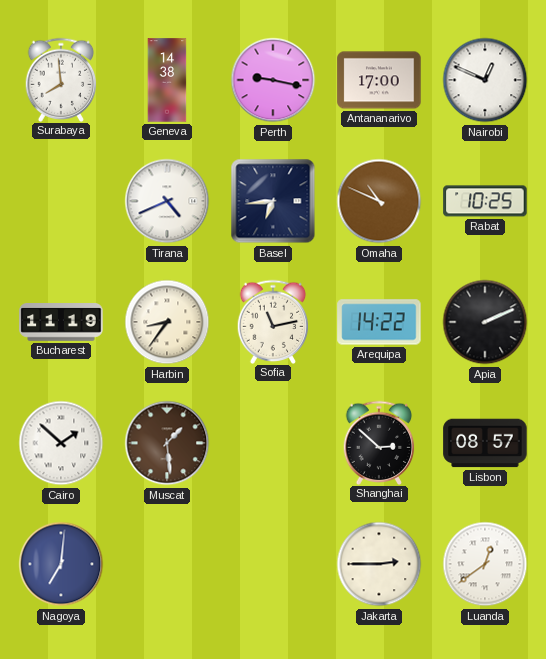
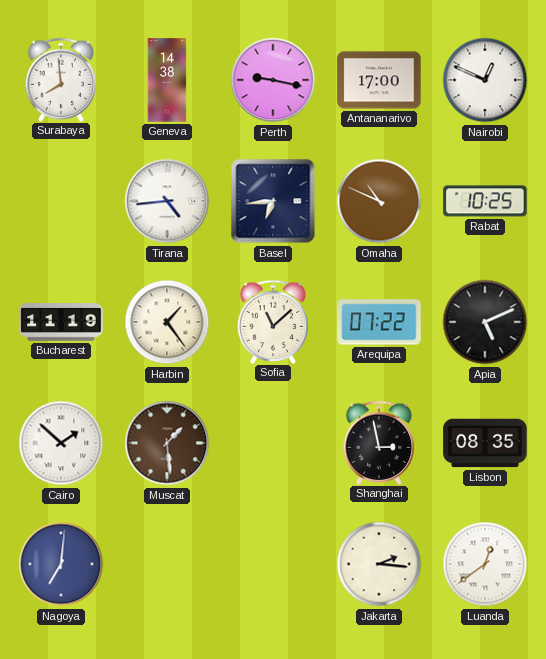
Tirana: 4:41 -> 4:44
Harbin: 8:36 -> 1:24
Sofia: 11:13 -> 11:08
Arequipa: 14:22 -> 07:22
Apia: 2:11 -> 5:11
Shanghai: 2:52 -> 2:58
Lisbon: 08:57 -> 08:35
Jakarta: 2:45 -> 2:16
